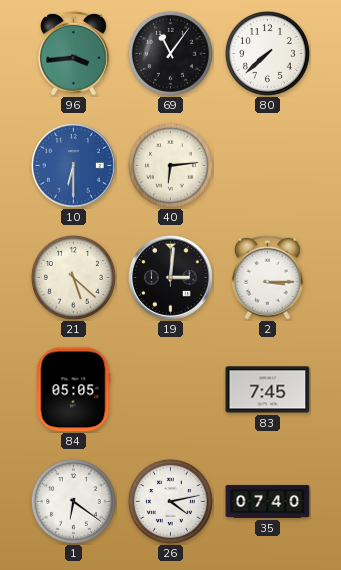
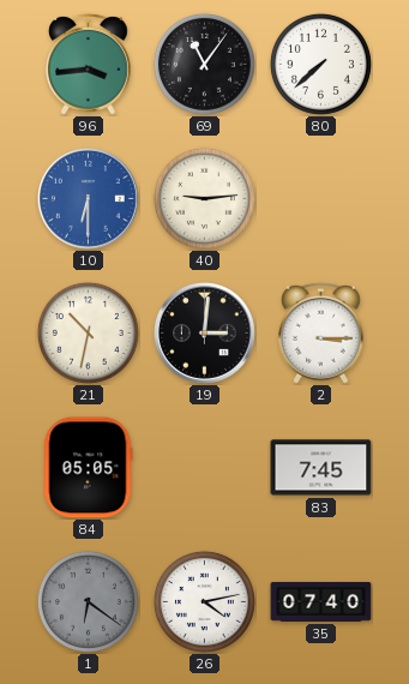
40: 6:14 -> 9:14
21: 5:22 -> 10:32
1 dial: white -> grey
